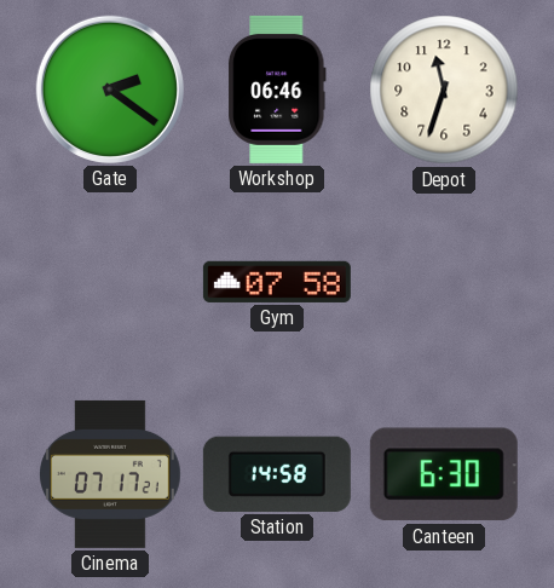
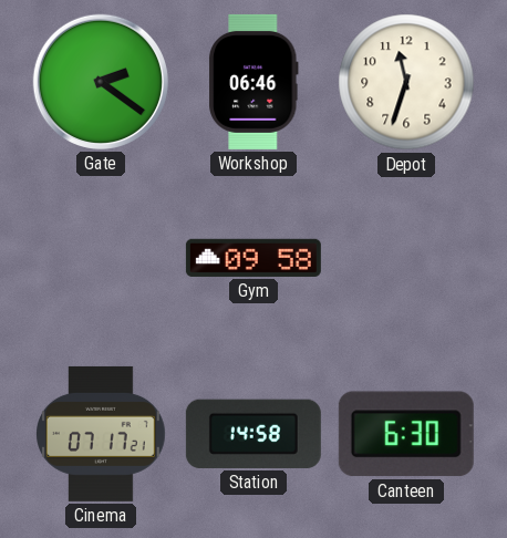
Gym: 07:58 -> 09:58
